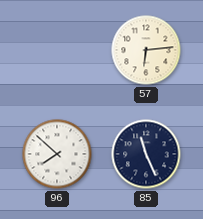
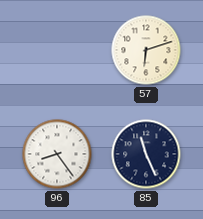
57: 6:14 -> 6:12
96: 7:52 -> 8:24
